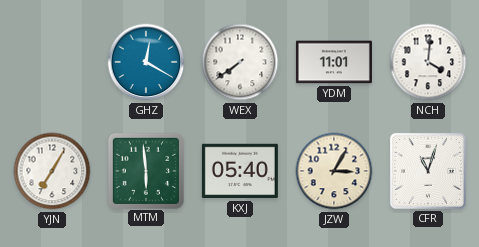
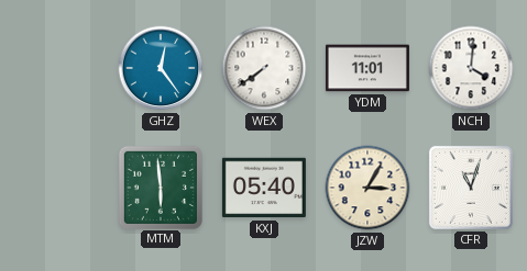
GHZ: 12:20 -> 12:24
YJN: 7:05 -> none
